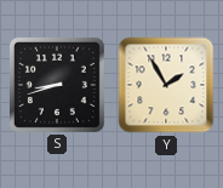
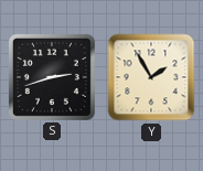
S: 8:42 -> 2:42
